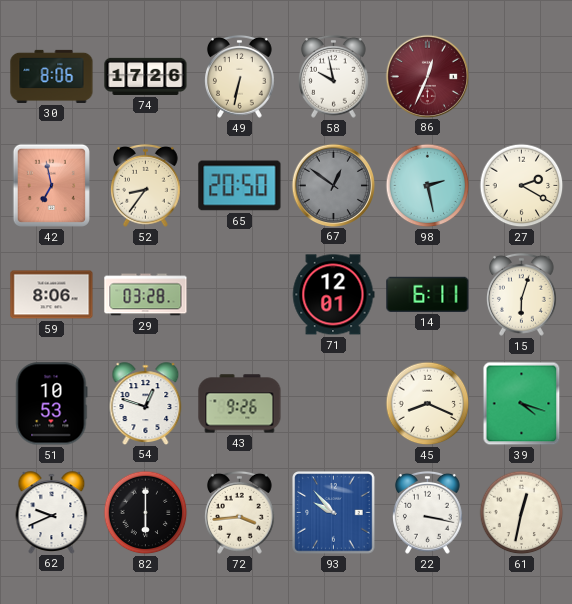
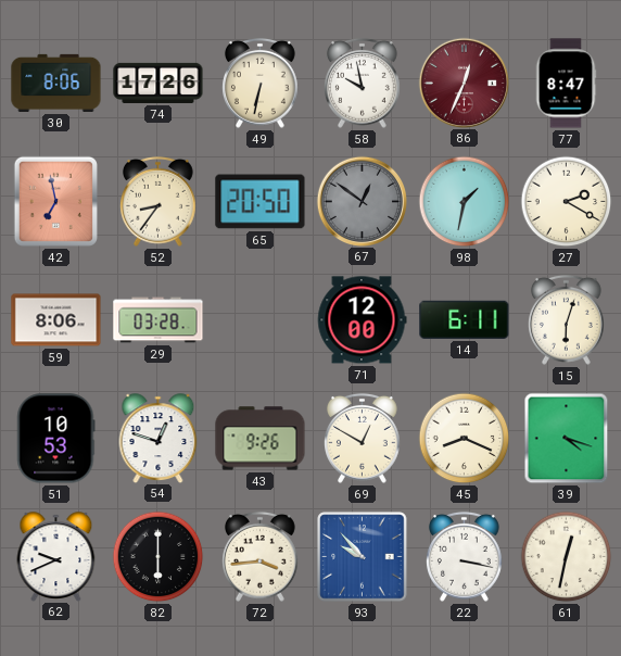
77: none -> 8:47
98: 2:28 -> 1:32
71: 12:01 -> 12:00
69: none -> 12:50
